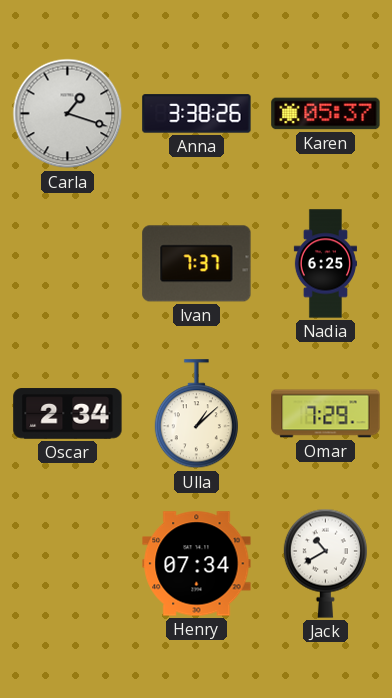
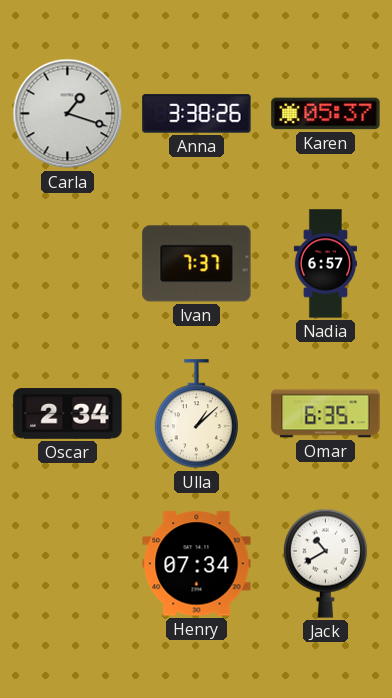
Nadia: 6:25 -> 6:57
Omar: 7:29 -> 6:35
